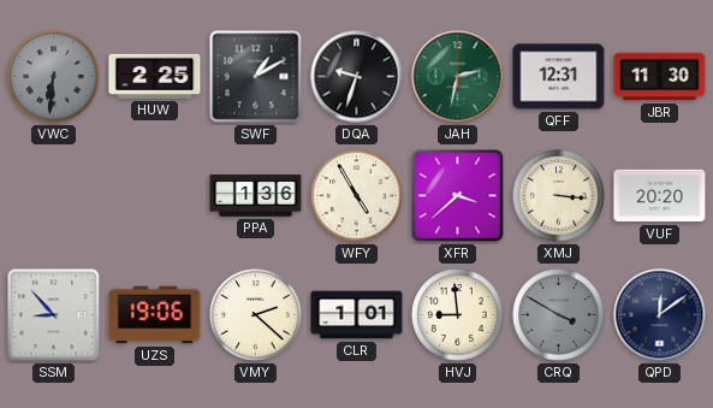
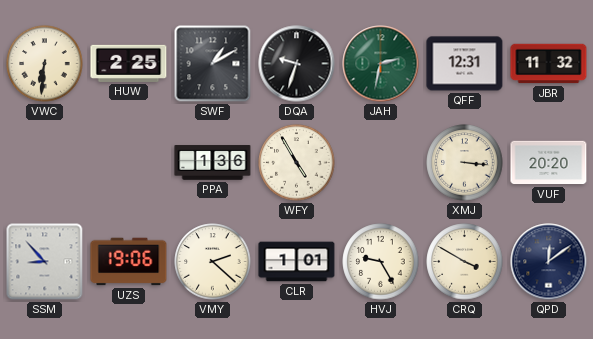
VWC dial: grey -> cream
JBR: 11:30 -> 11:32
XFR: 3:38 -> none
HVJ: 8:59 -> 9:25
CRQ dial: grey -> cream
